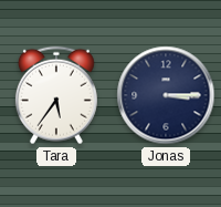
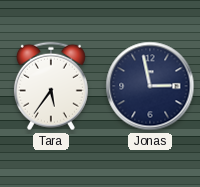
Jonas: 3:15 -> 2:58
